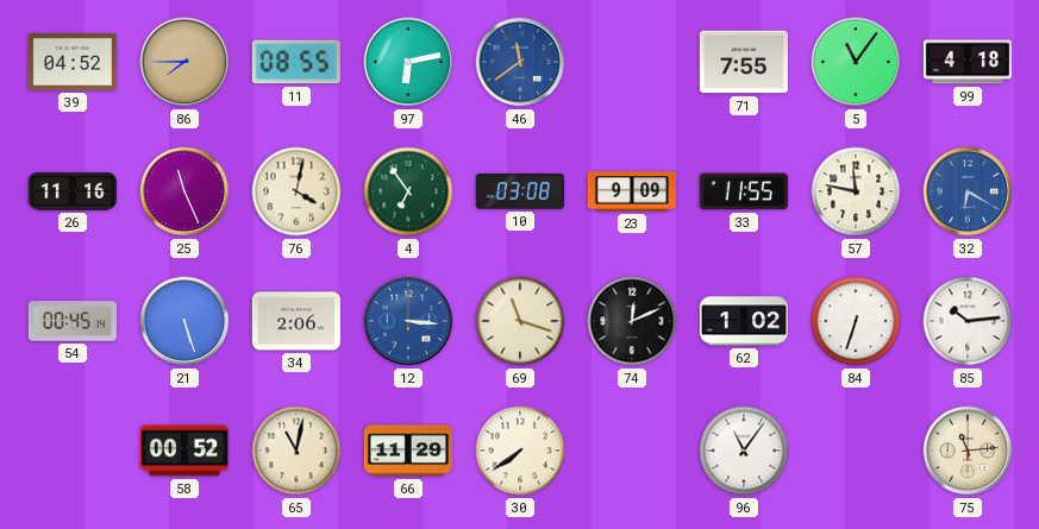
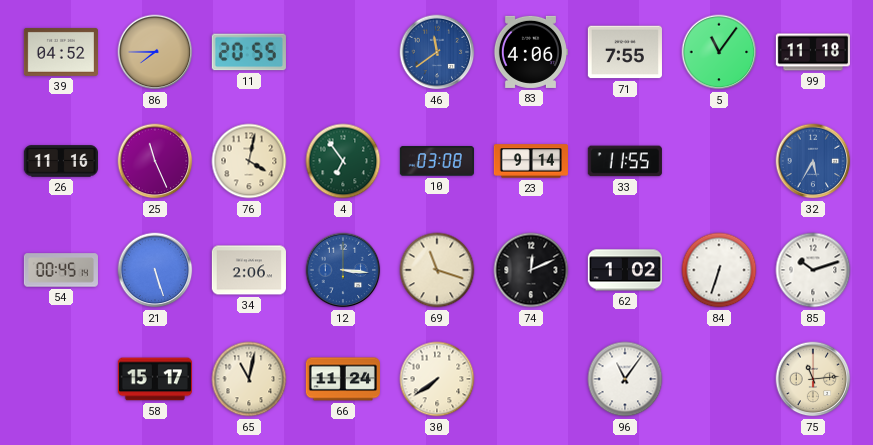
11: 08:55 -> 20:55
97: 6:13 -> none
83: none -> 4:06
99: 4:18 -> 11:18
23: 9:09 -> 9:14
57: 11:47 -> none
32: 6:20 -> 5:35
85: 10:14 -> 10:12
58: 00:52 -> 15:17
66: 11:29 -> 11:24
